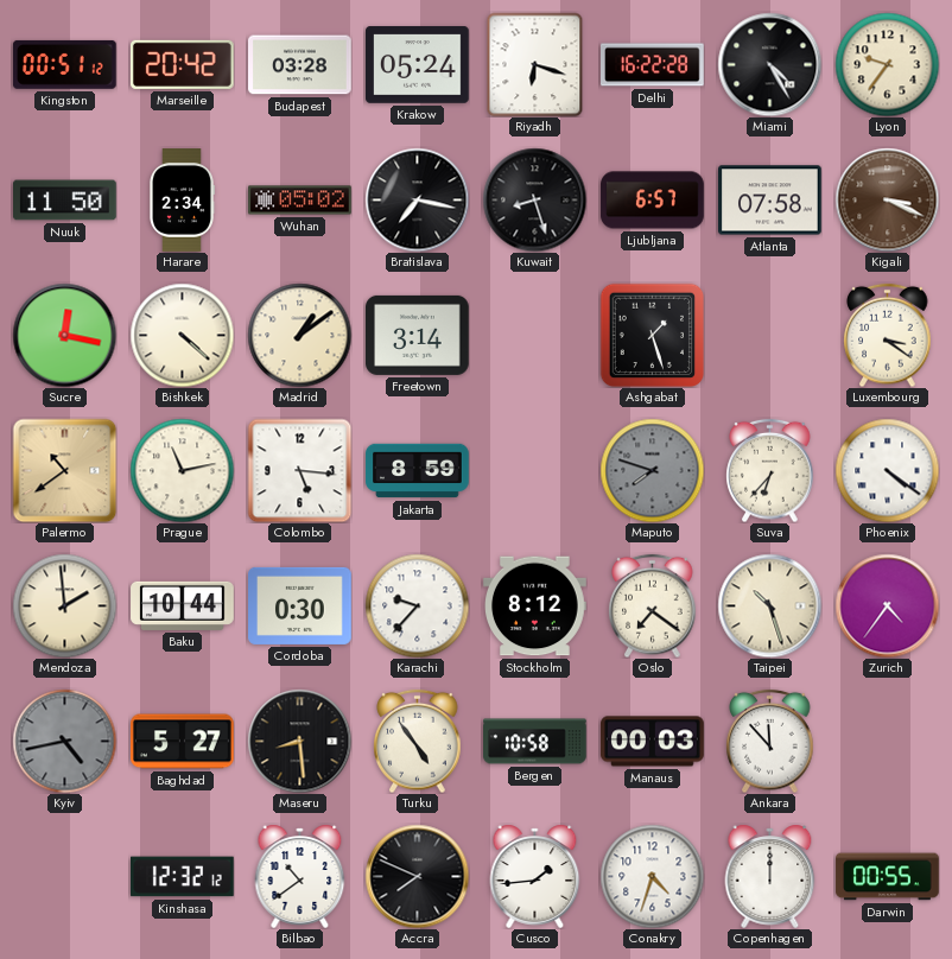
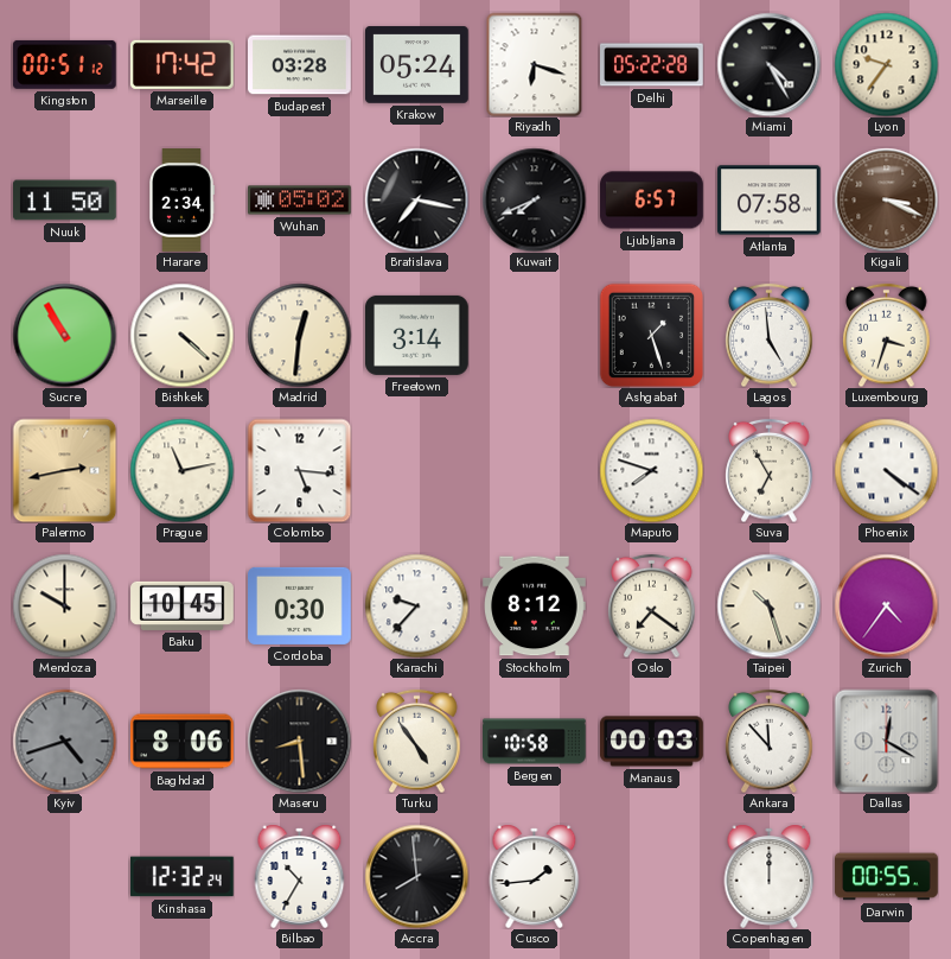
Marseille: 20:42 -> 17:42
Delhi: 16:22 -> 05:22
Kuwait: 8:27 -> 7:41
Sucre: 12:17 -> 10:55
Madrid: 1:09 -> 12:31
Lagos: none -> 4:59
Luxembourg: 3:21 -> 3:33
Palermo: 10:39 -> 2:43
Jakarta: 8:59 -> none
Maputo dial: grey -> white
Suva: 6:37 -> 6:55
Mendoza: 1:59 -> 10:00
Baku: 10:44 -> 10:45
Kyiv: 4:43 -> 4:42
Baghdad: 5:27 -> 8:06
Dallas: none -> 12:20
Kinshasa: 12:32:12 -> 12:32:24
Bilbao: 10:39 -> 10:35
Accra: 7:49 -> 7:59
Conakry: 4:33 -> none
